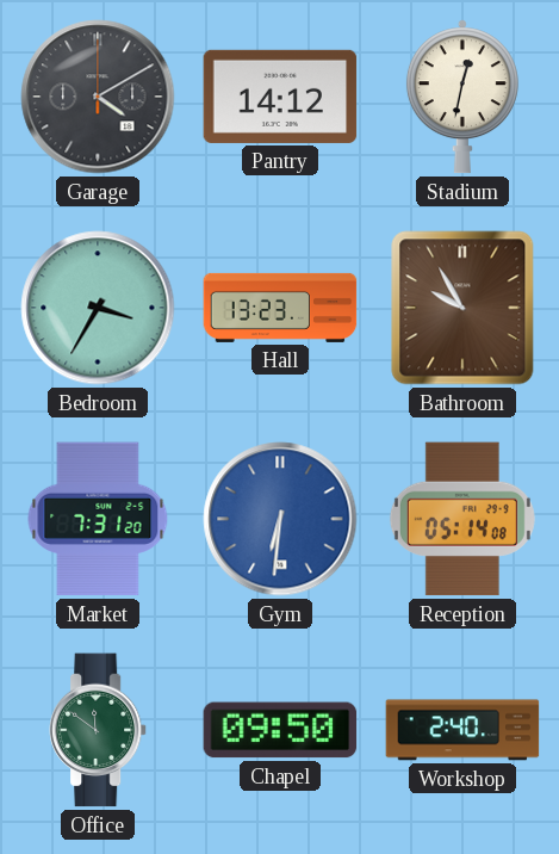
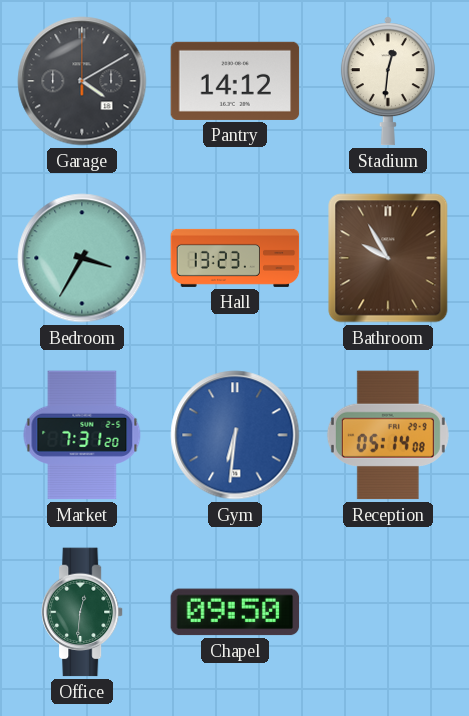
Stadium: 12:32 -> 12:31
Office: 11:51 -> 12:31
Workshop: 2:40 -> none
